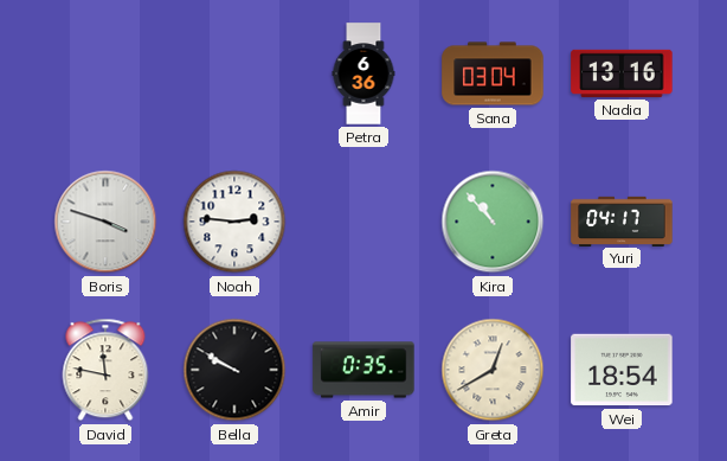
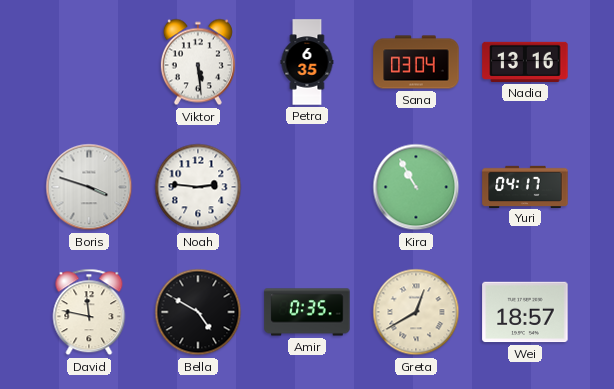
Viktor: none -> 5:29
Petra: 6:36 -> 6:35
Kira: 10:53 -> 10:55
Bella: 9:50 -> 4:50
Wei: 18:54 -> 18:57
